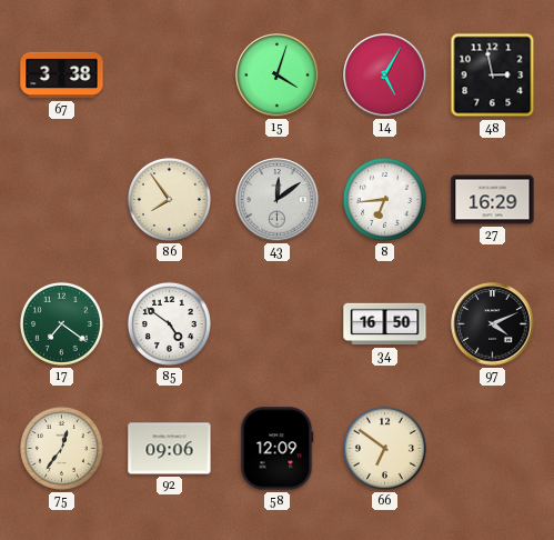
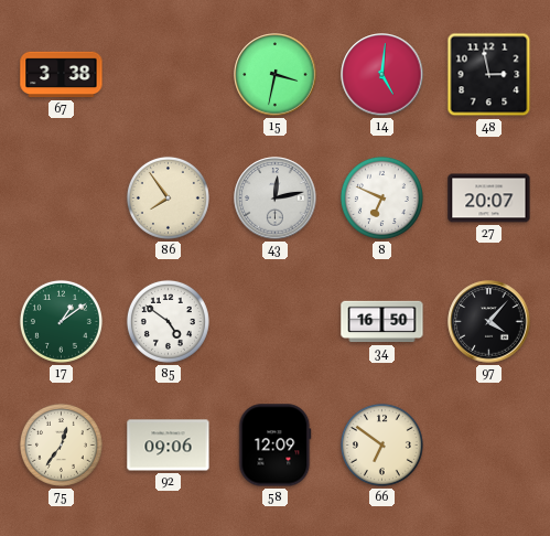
15: 4:03 -> 3:32
14: 5:05 -> 5:01
43: 12:09 -> 12:13
8: 6:44 -> 6:49
27: 16:29 -> 20:07
17: 7:21 -> 1:09
97: 4:11 -> 4:07
